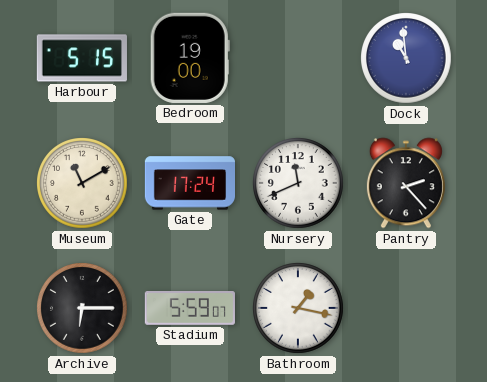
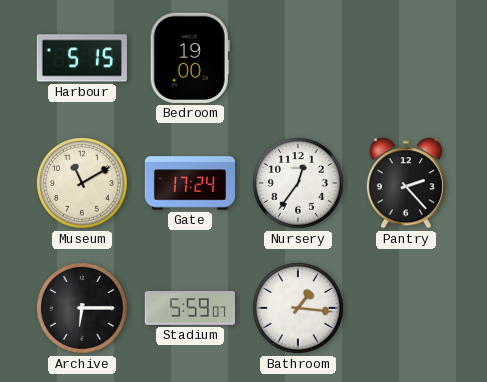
Dock: 10:59 -> none
Nursery: 11:41 -> 12:36
Bathroom: 1:17 -> 1:16
